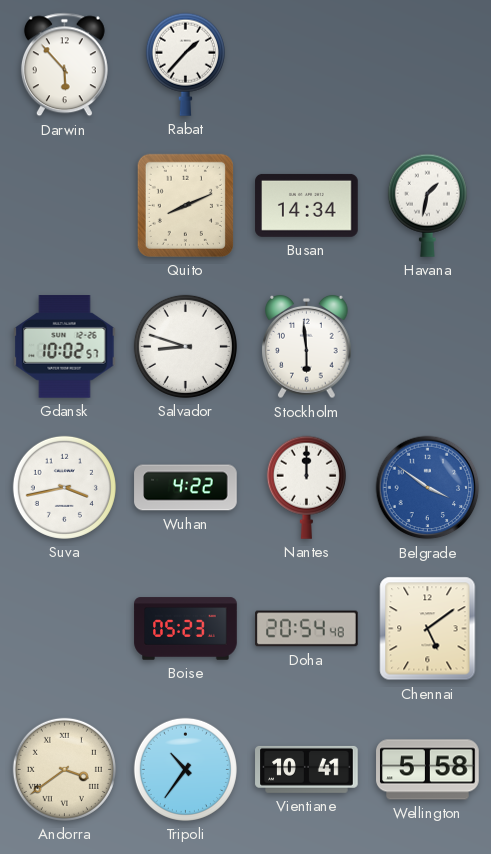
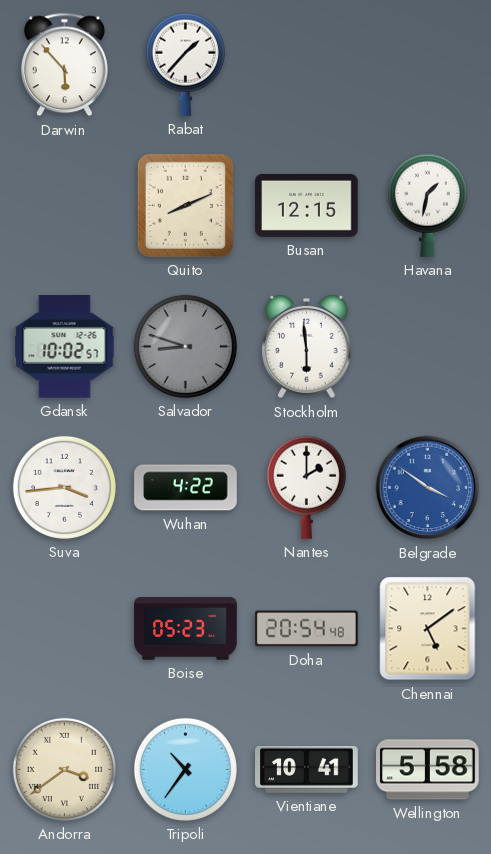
Busan: 14:34 -> 12:15
Salvador dial: white -> grey
Suva: 3:43 -> 3:44
Nantes: 12:00 -> 2:00
